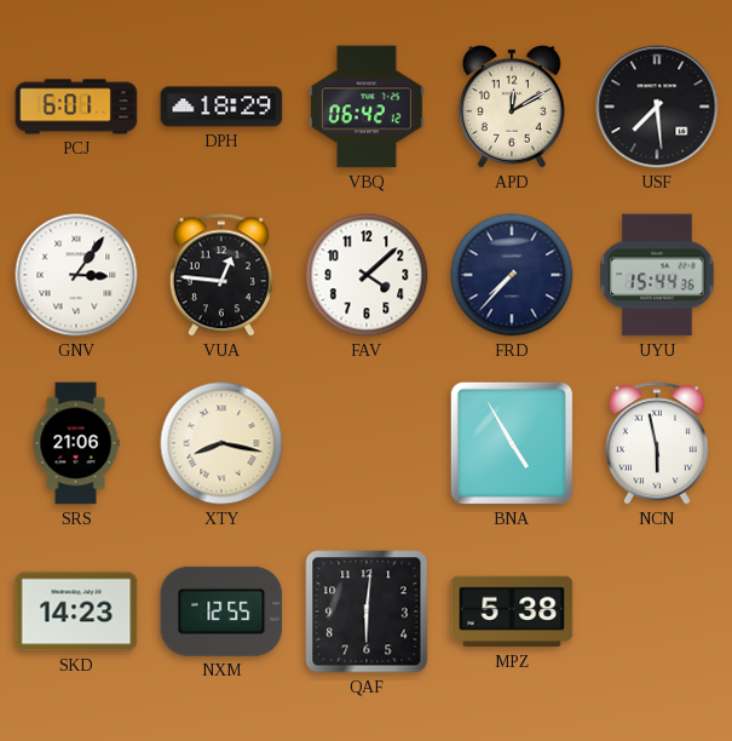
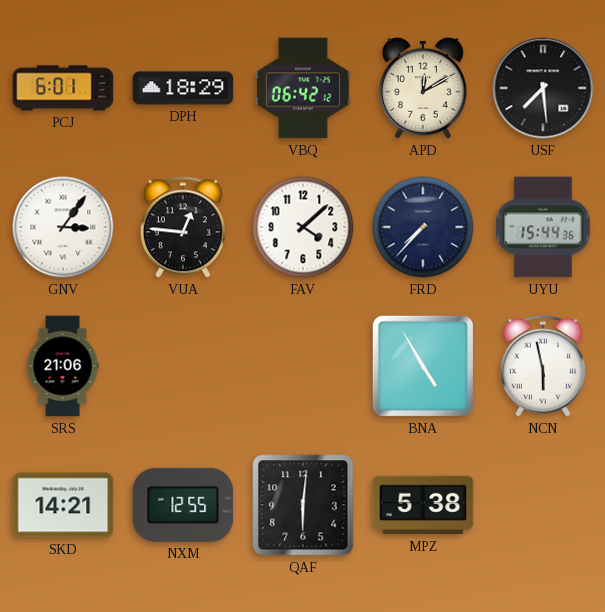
XTY: 8:17 -> none
SKD: 14:23 -> 14:21
